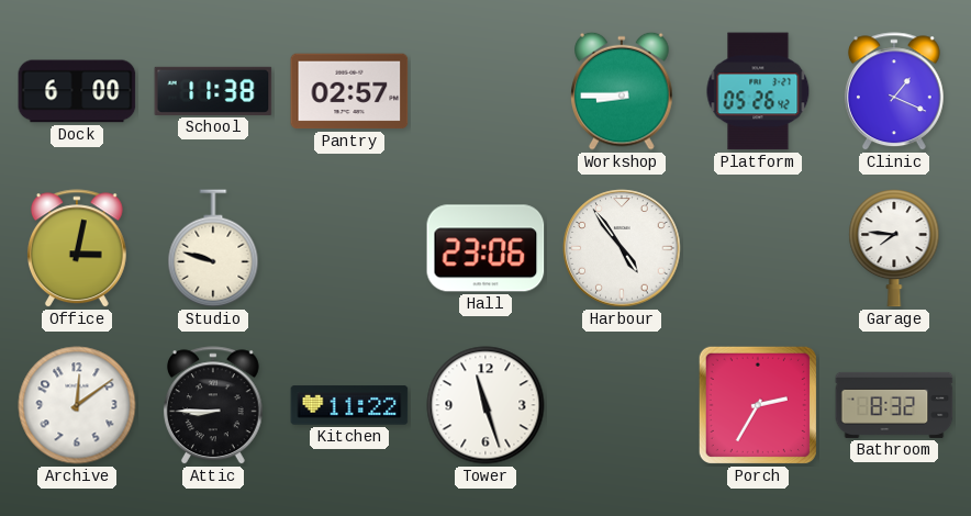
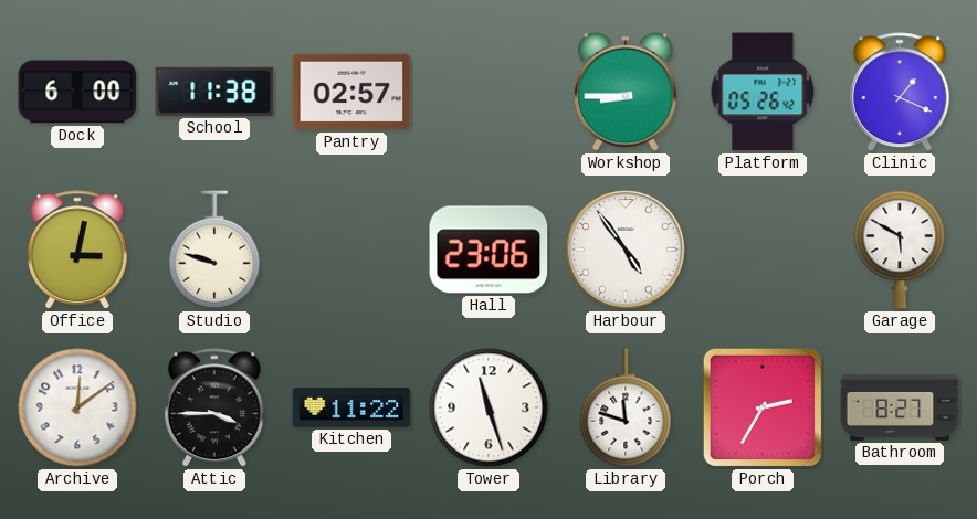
Garage: 7:46 -> 5:50
Attic: 8:45 -> 3:45
Library: none -> 11:48
Bathroom: 8:32 -> 8:27
